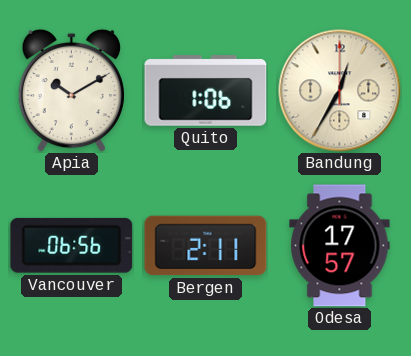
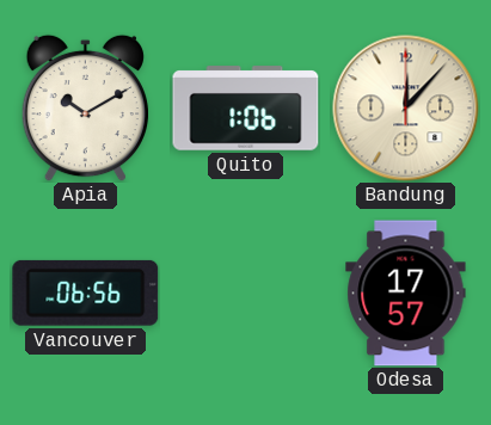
Bandung: 12:35 -> 12:07
Bergen: 2:11 -> none
